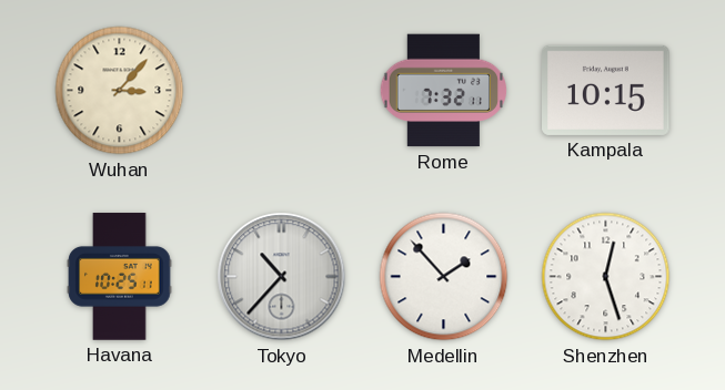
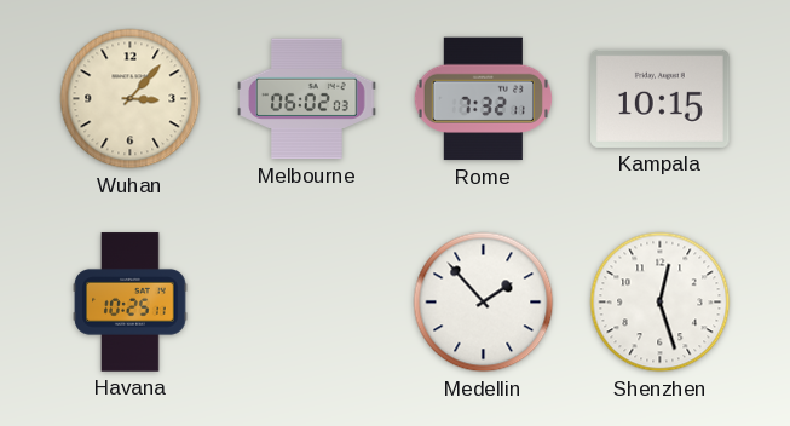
Melbourne: none -> 06:02
Tokyo: 10:37 -> none
